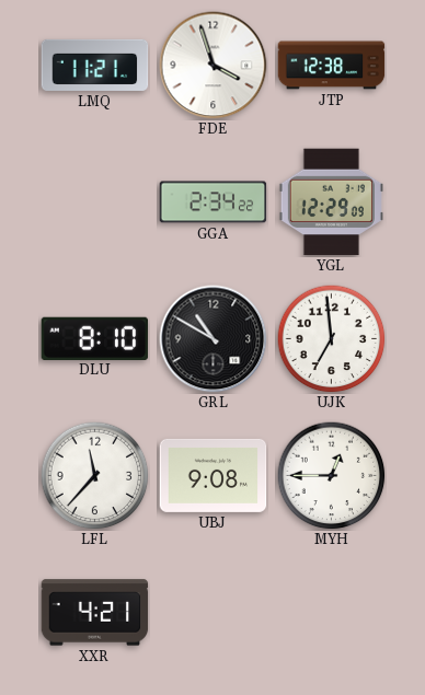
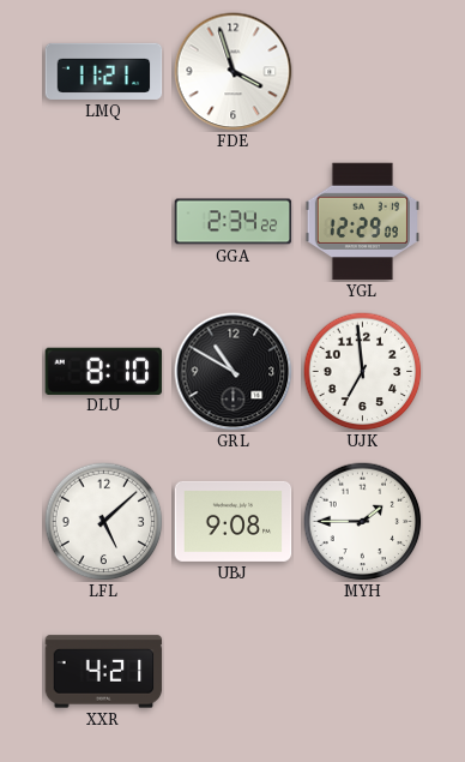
JTP: 12:38 -> none
LFL: 11:37 -> 5:08
MYH: 12:45 -> 1:45
